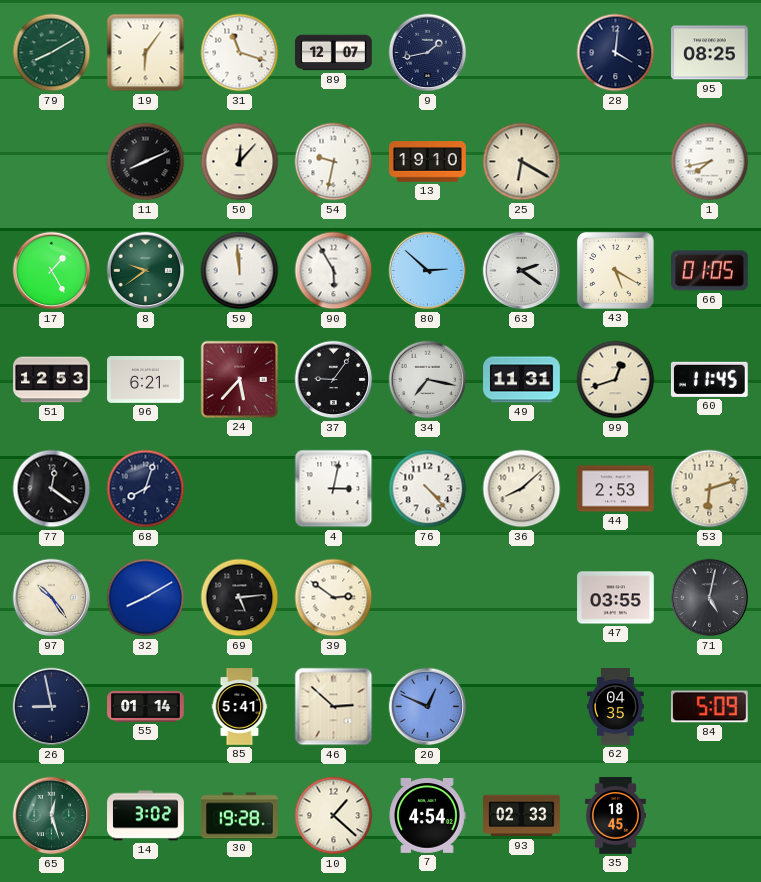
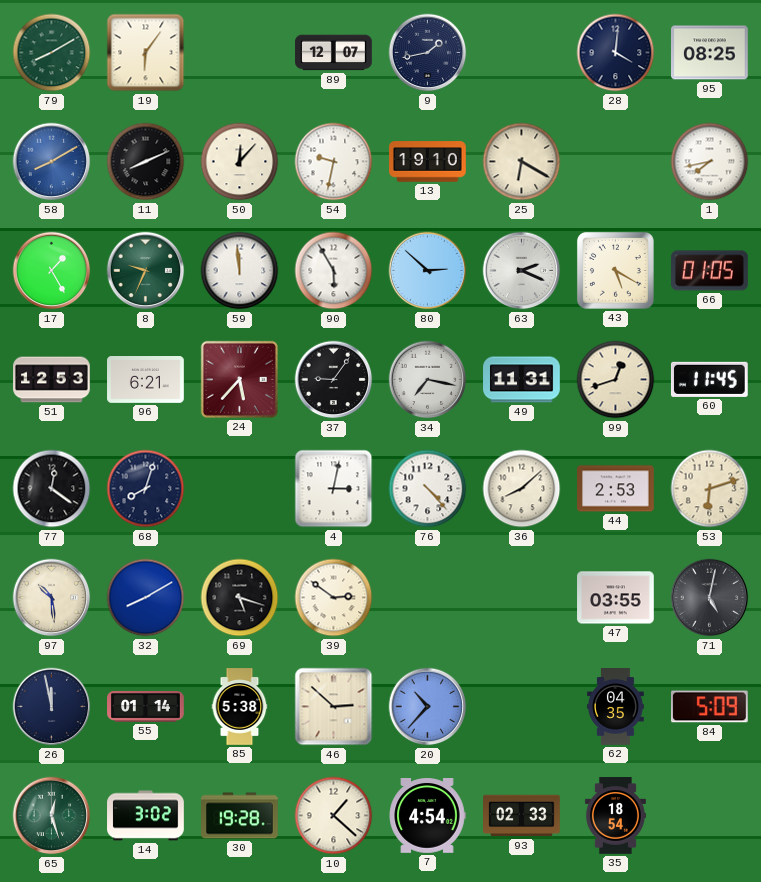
31: 11:18 -> none
58: none -> 8:10
8: 9:39 -> 9:34
63: 2:21 -> 2:19
97: 10:24 -> 10:29
69: 5:14 -> 5:18
26: 8:58 -> 11:58
85: 5:41 -> 5:38
20: 12:49 -> 10:37
35: 18:45 -> 18:54
